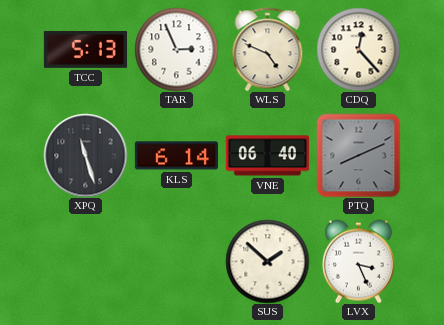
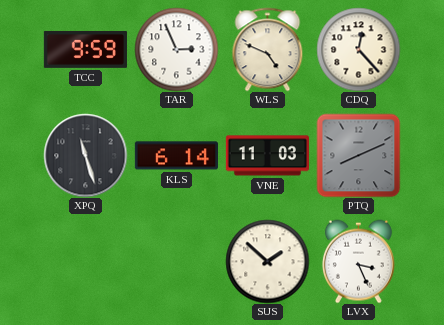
TCC: 5:13 -> 9:59
VNE: 06:40 -> 11:03
